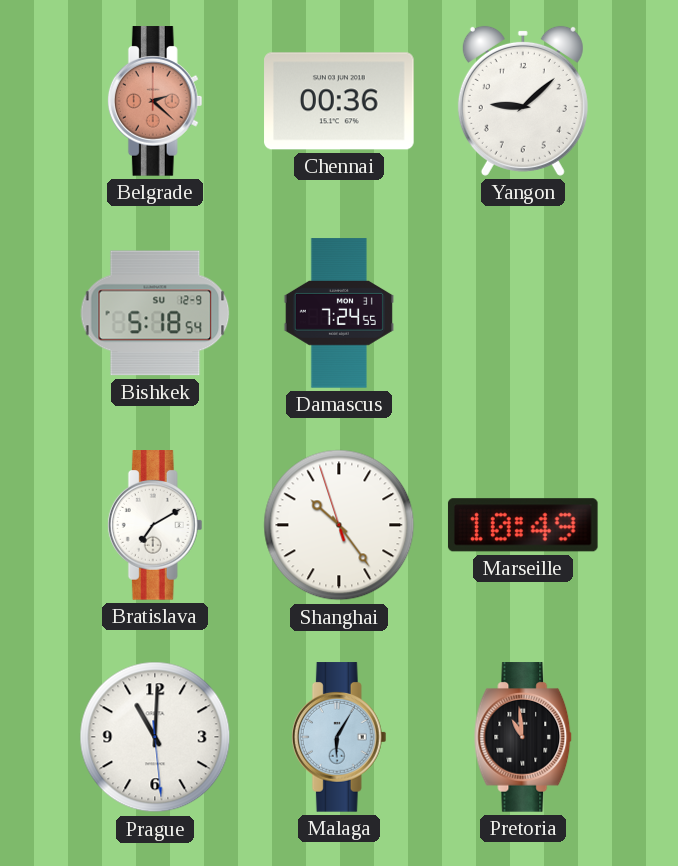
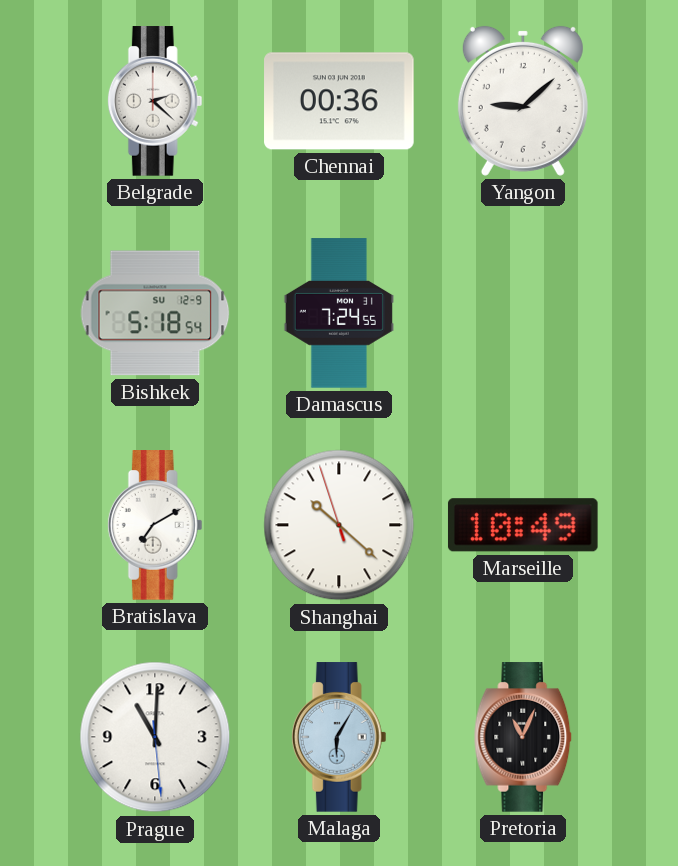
Belgrade dial: salmon -> white
Shanghai: 10:23 -> 10:21
Pretoria: 10:59 -> 11:04
